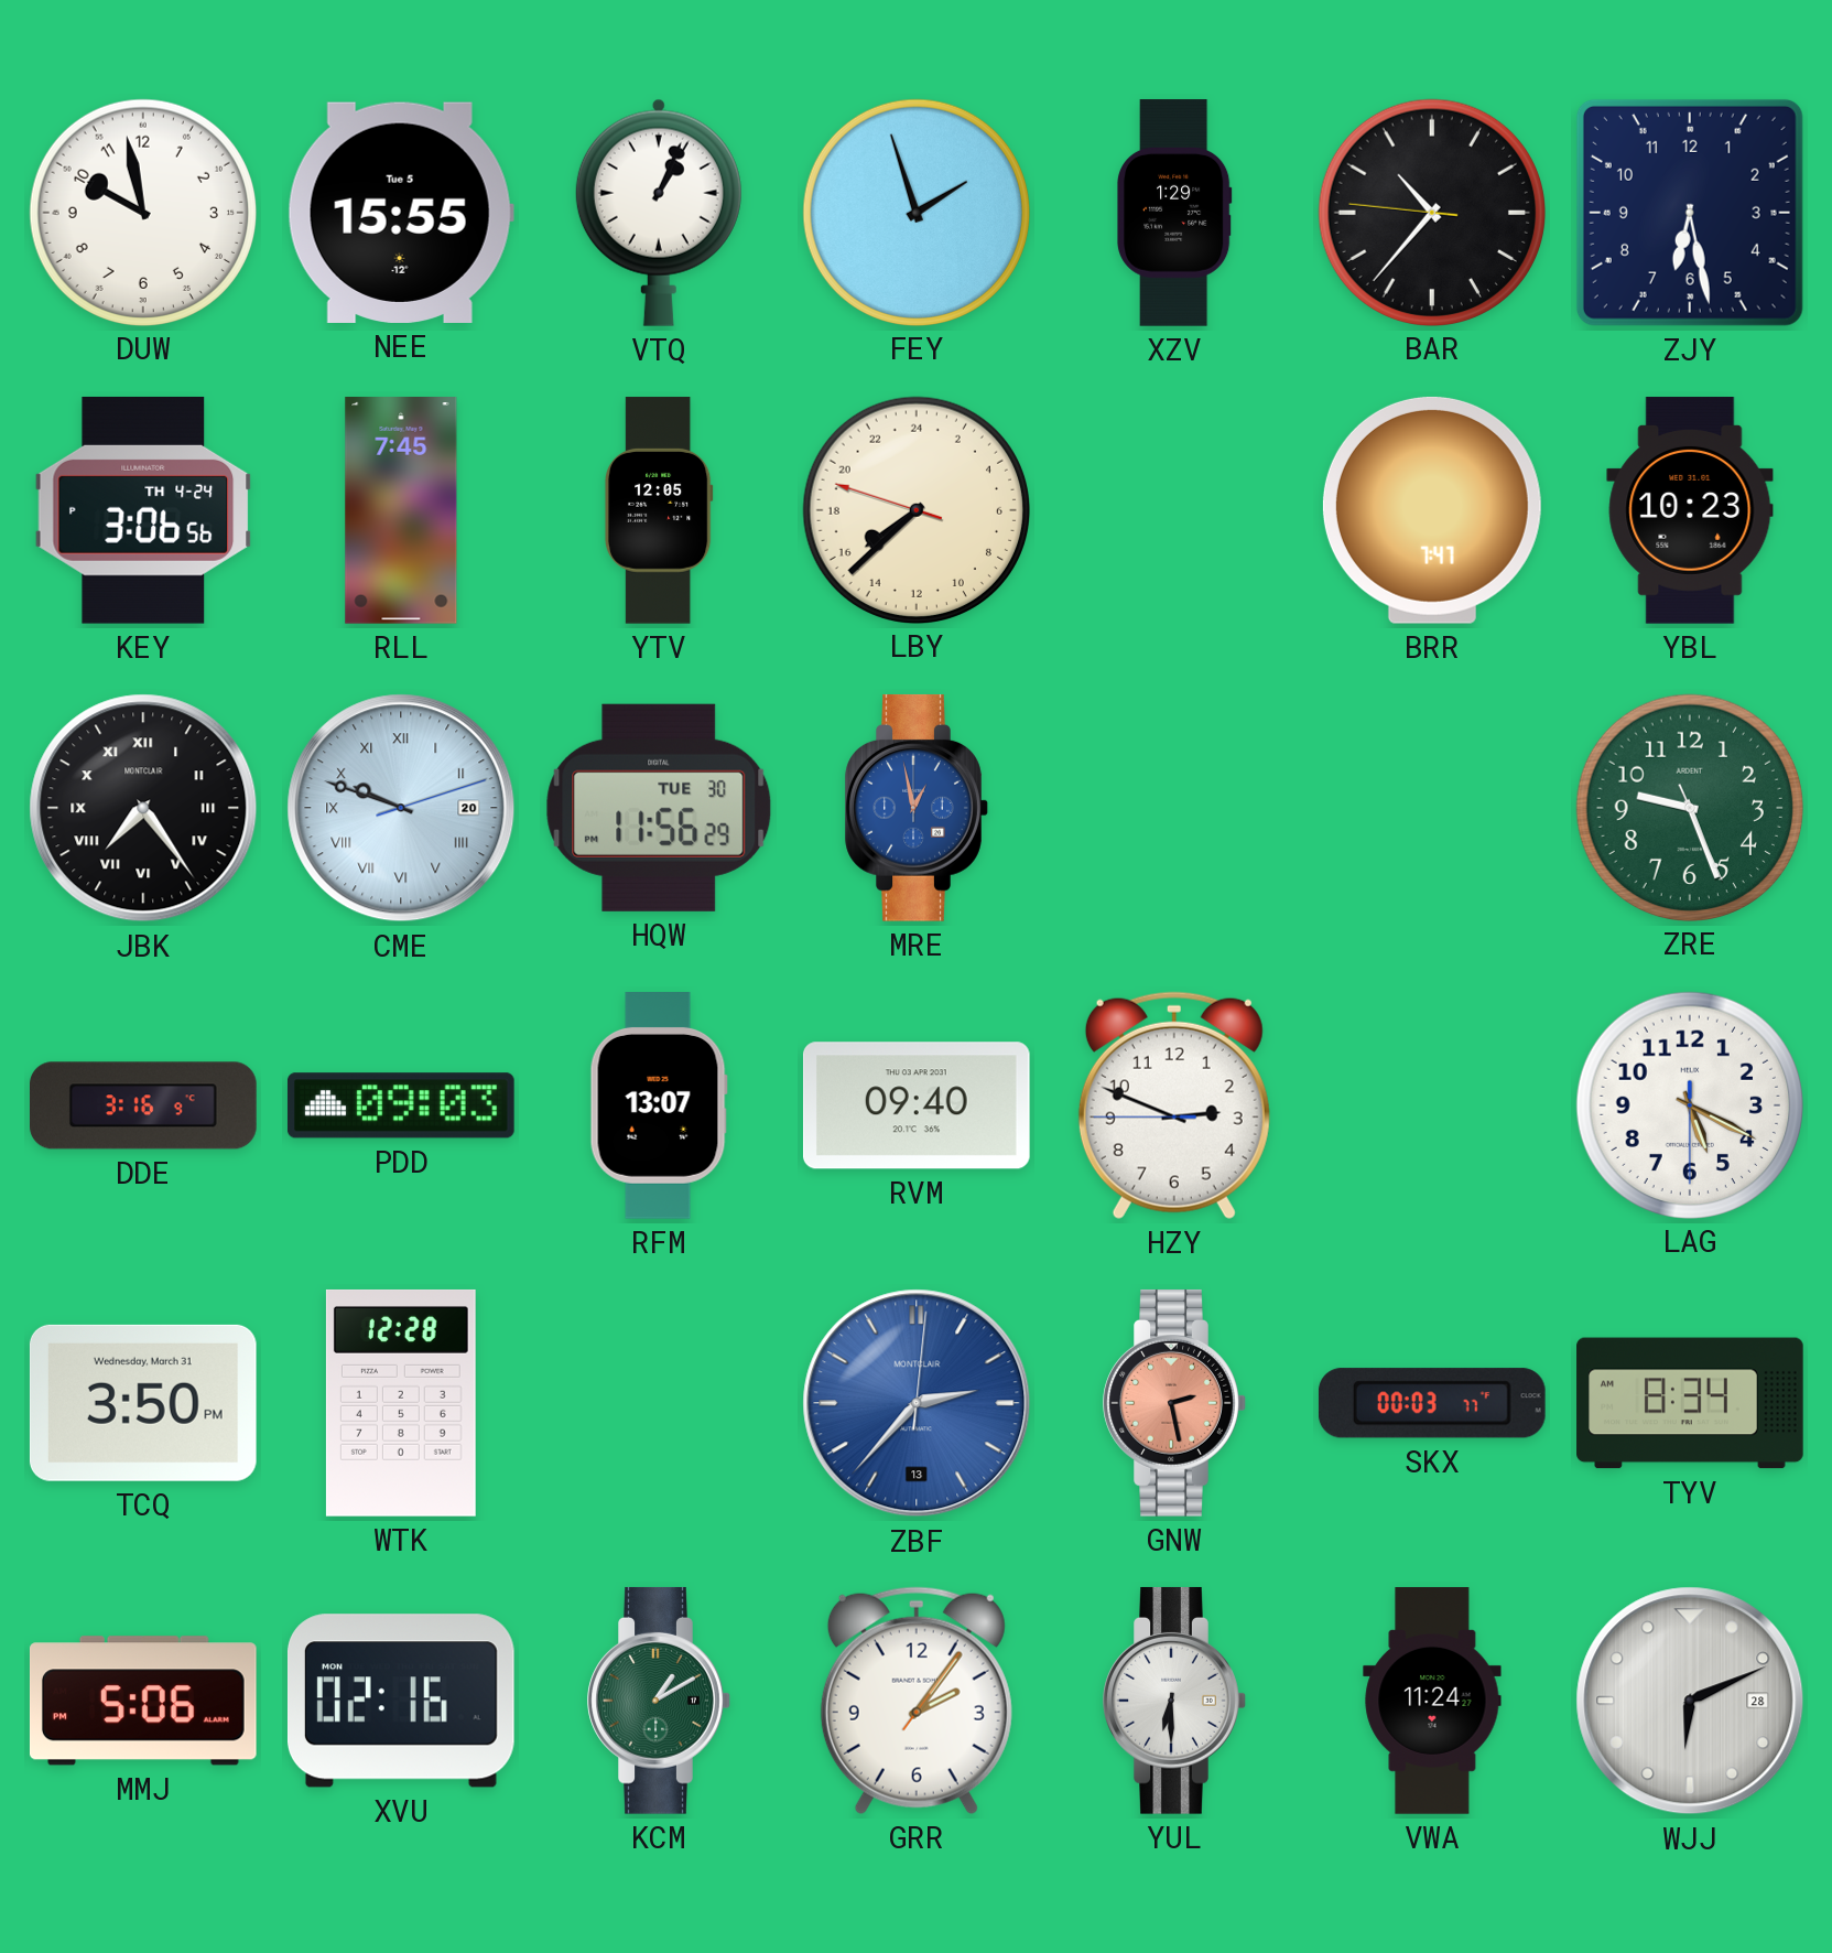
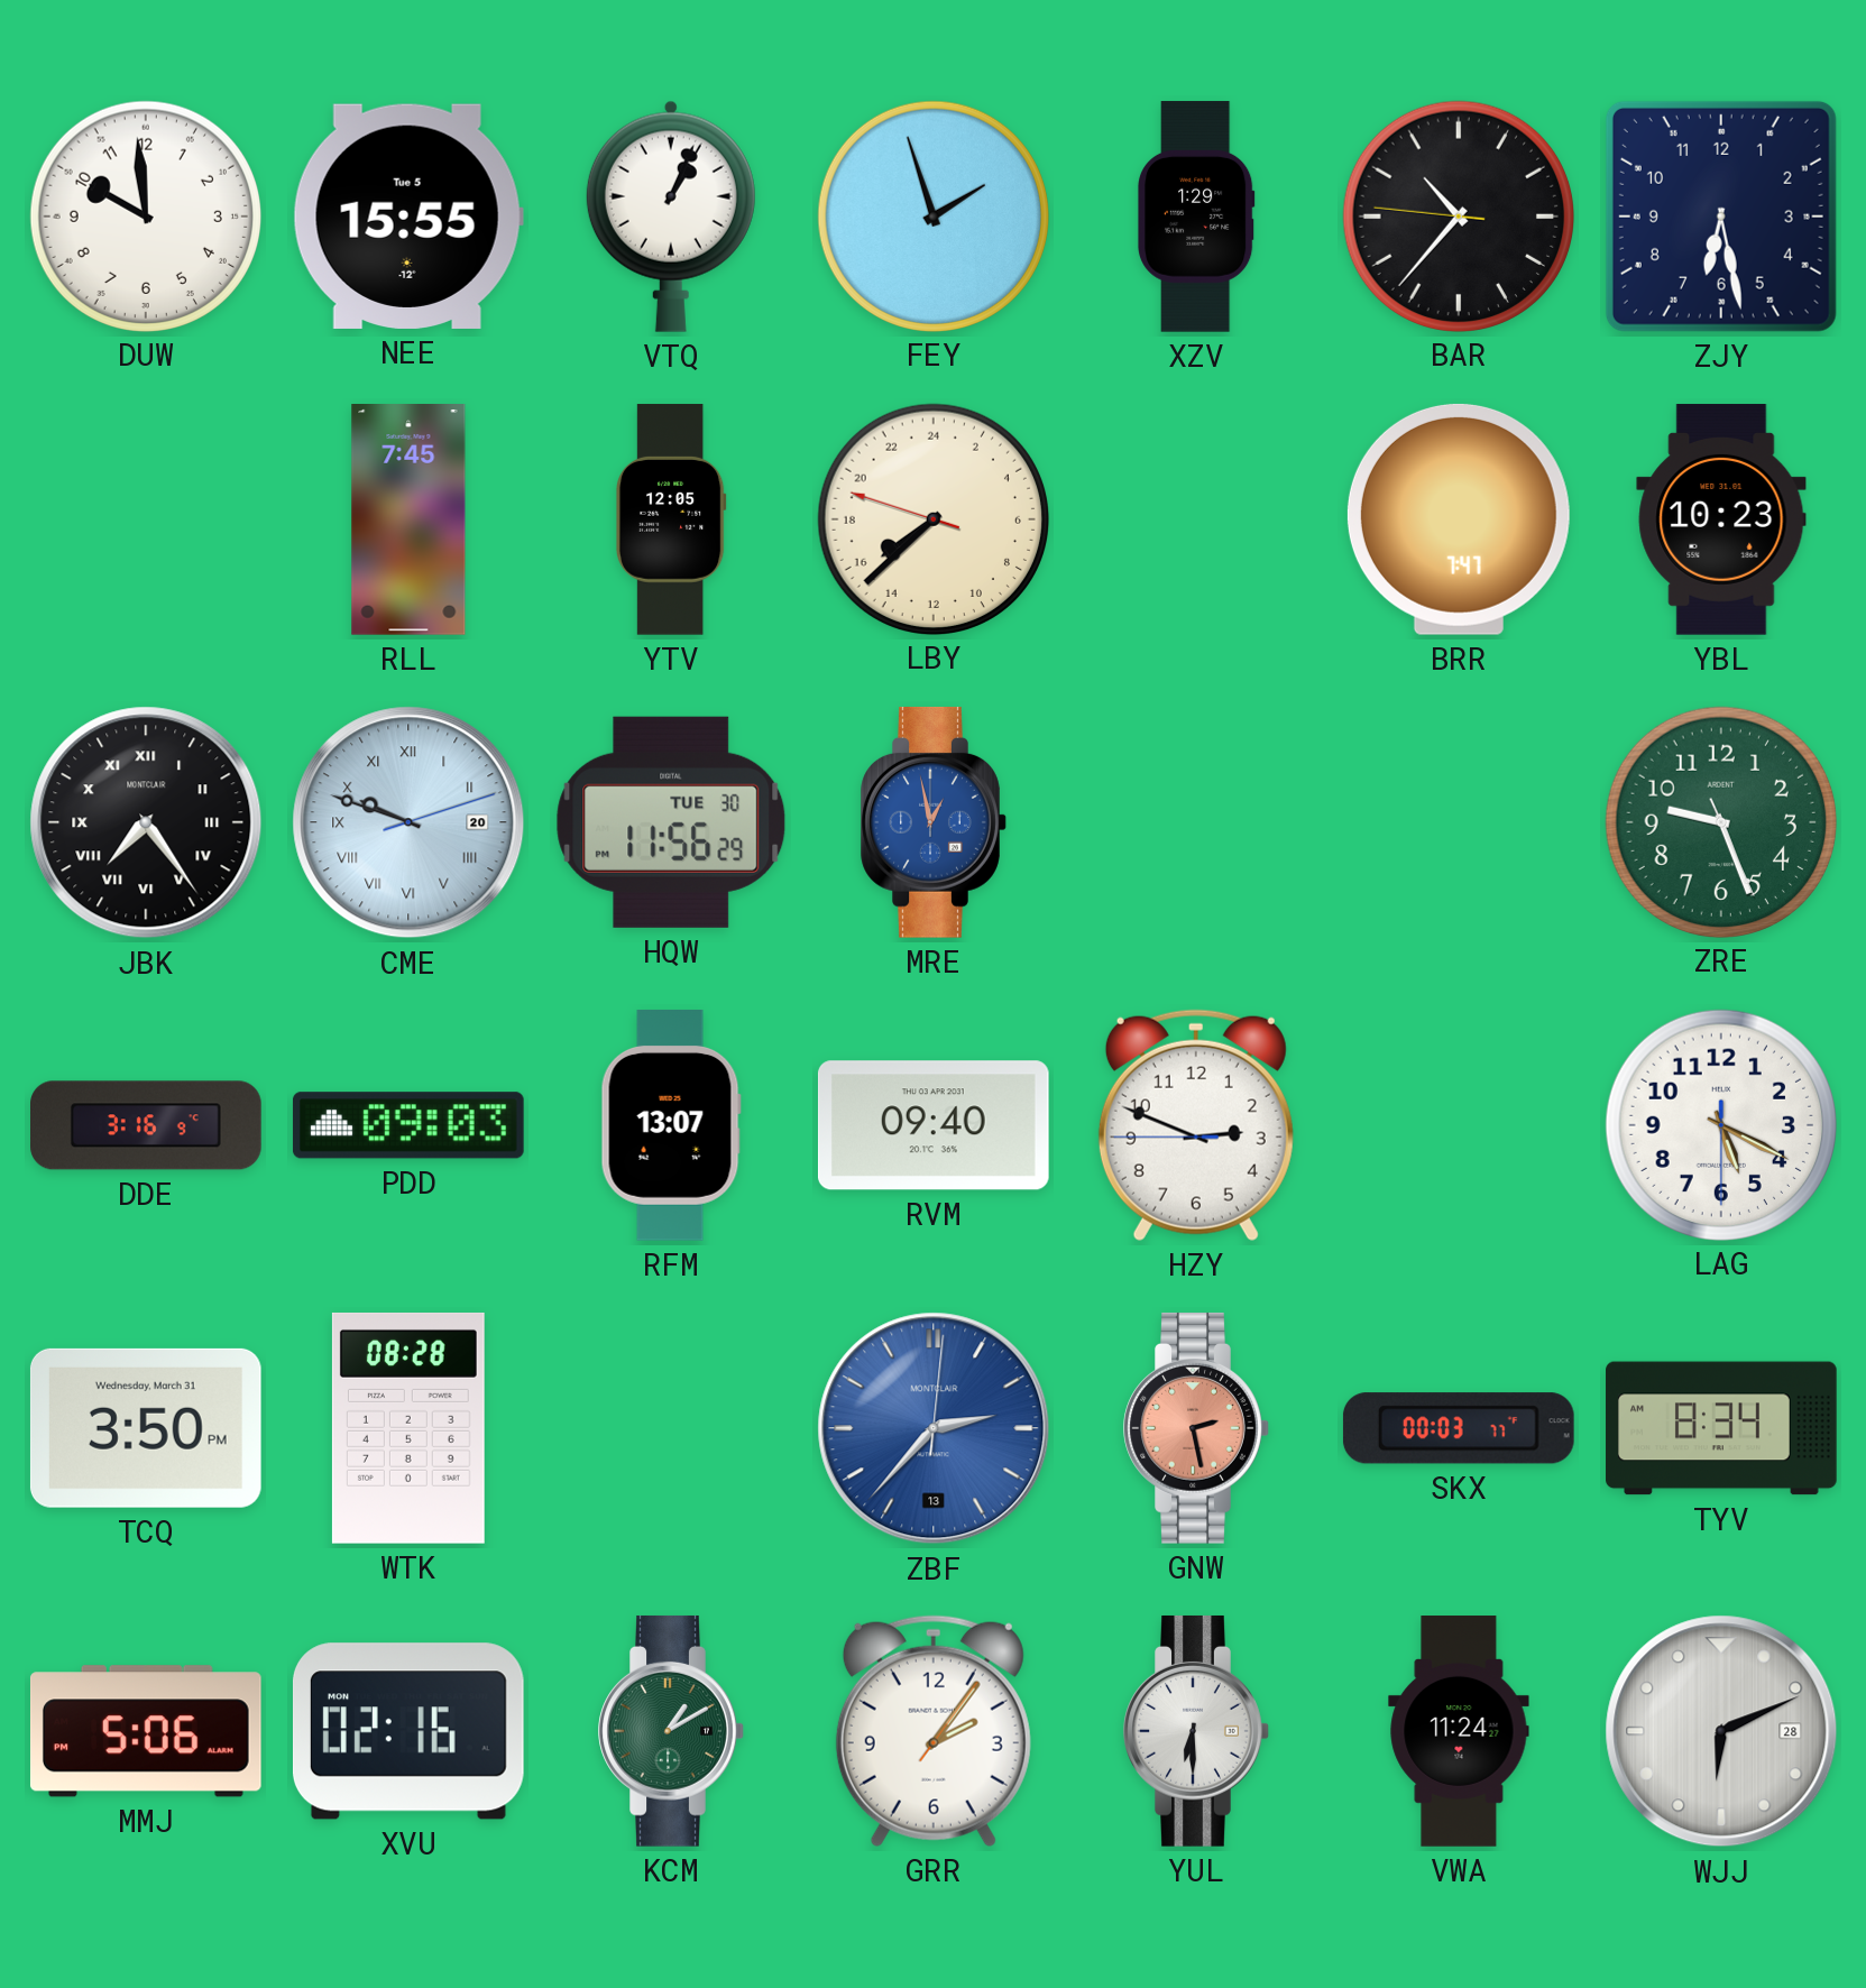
DUW: 9:58 -> 9:59
KEY: 3:06 -> none
WTK: 12:28 -> 08:28
